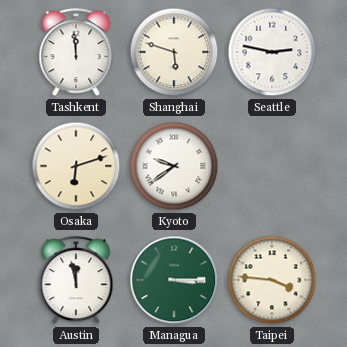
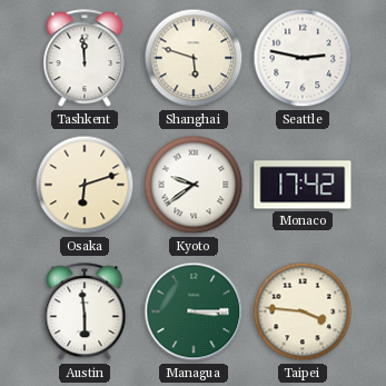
Monaco: none -> 17:42
Austin: 11:58 -> 5:59
